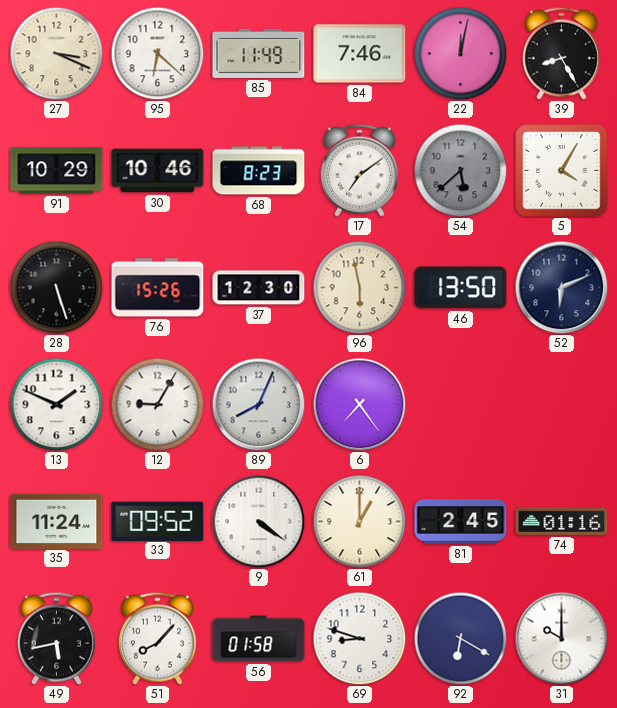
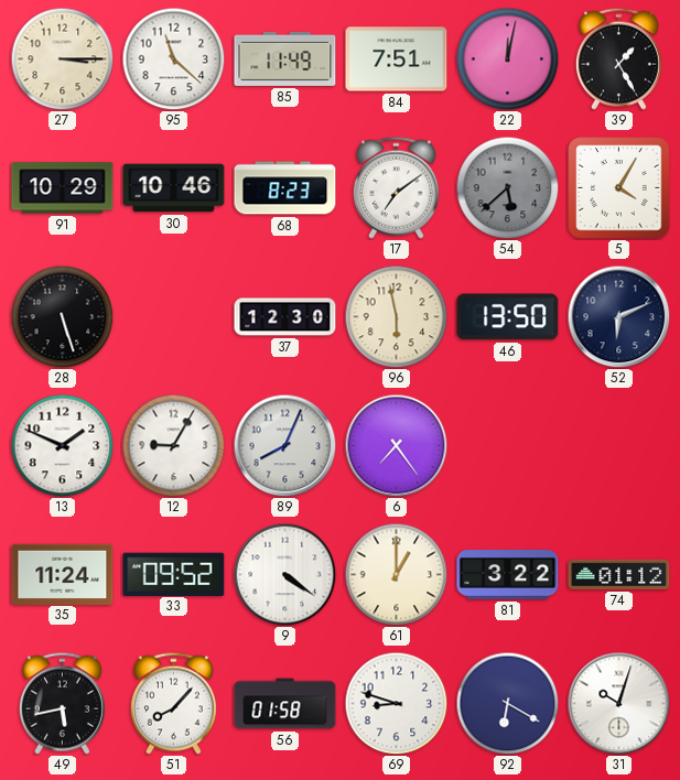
27: 3:19 -> 3:15
95: 6:22 -> 11:22
84: 7:46 -> 7:51
39: 8:25 -> 1:25
76: 15:26 -> none
81: 2:45 -> 3:22
74: 01:16 -> 01:12
31: 10:00 -> 10:03
